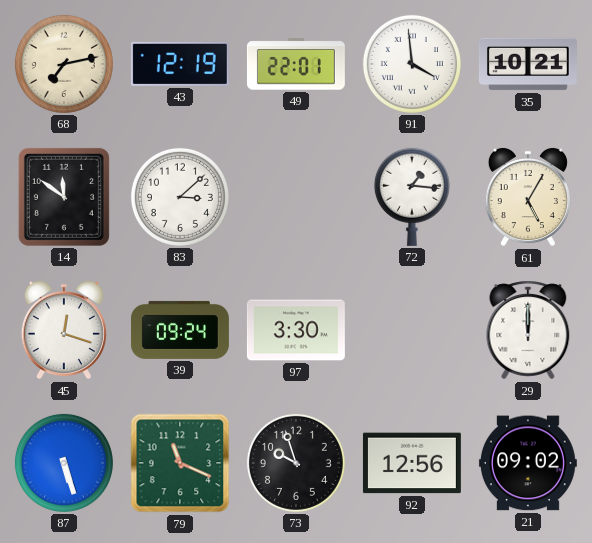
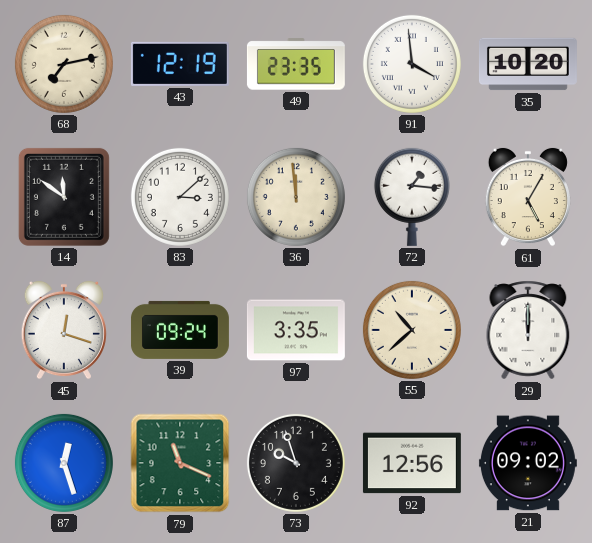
49: 22:01 -> 23:35
35: 10:21 -> 10:20
36: none -> 11:59
97: 3:30 -> 3:35
55: none -> 10:38
87: 5:27 -> 12:27
